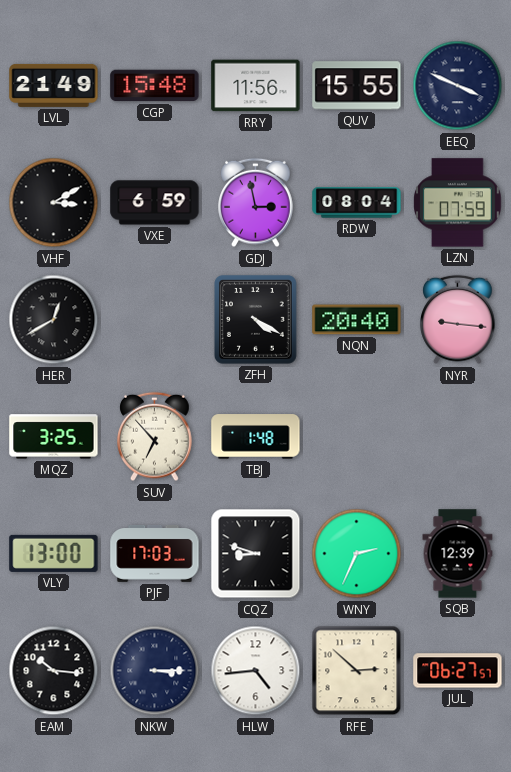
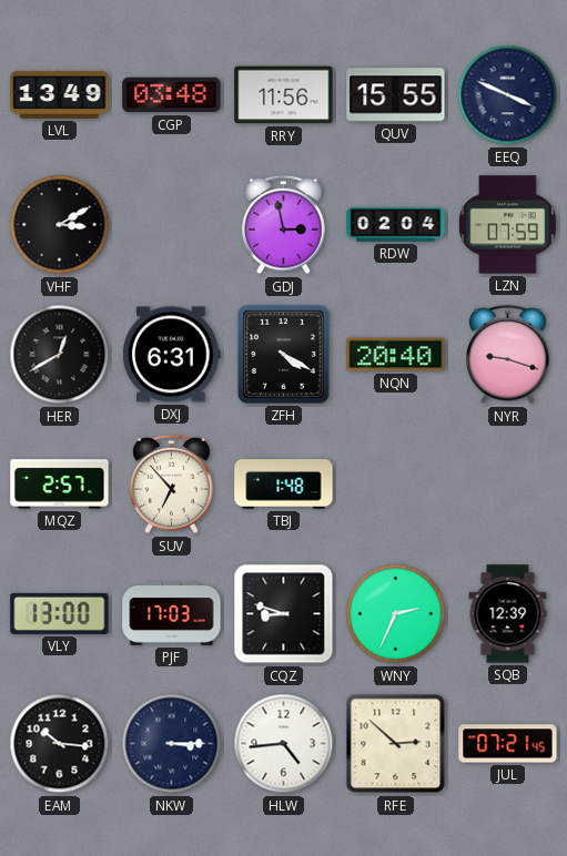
LVL: 21:49 -> 13:49
CGP: 15:48 -> 03:48
VXE: 6:59 -> none
RDW: 08:04 -> 02:04
DXJ: none -> 6:31
NYR: 9:16 -> 9:18
MQZ: 3:25 -> 2:57
JUL: 06:27 -> 07:21
